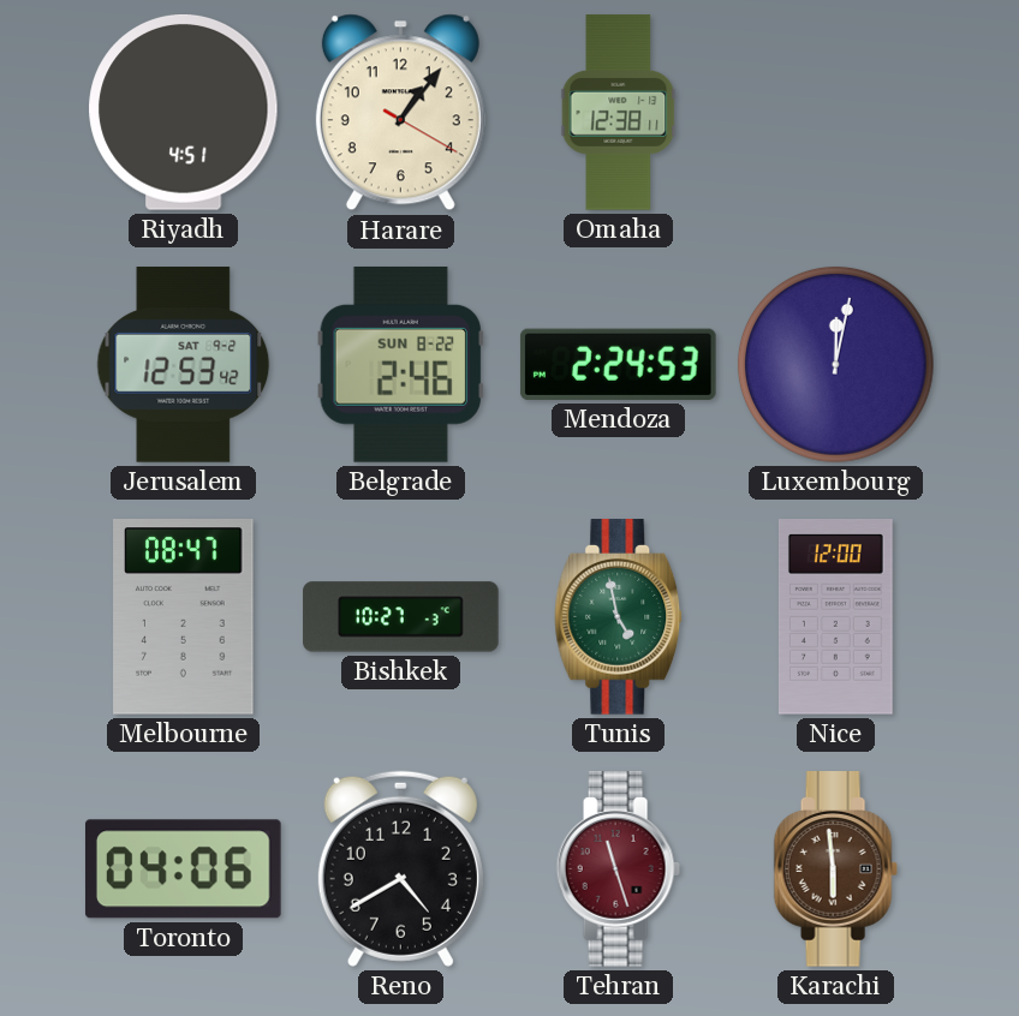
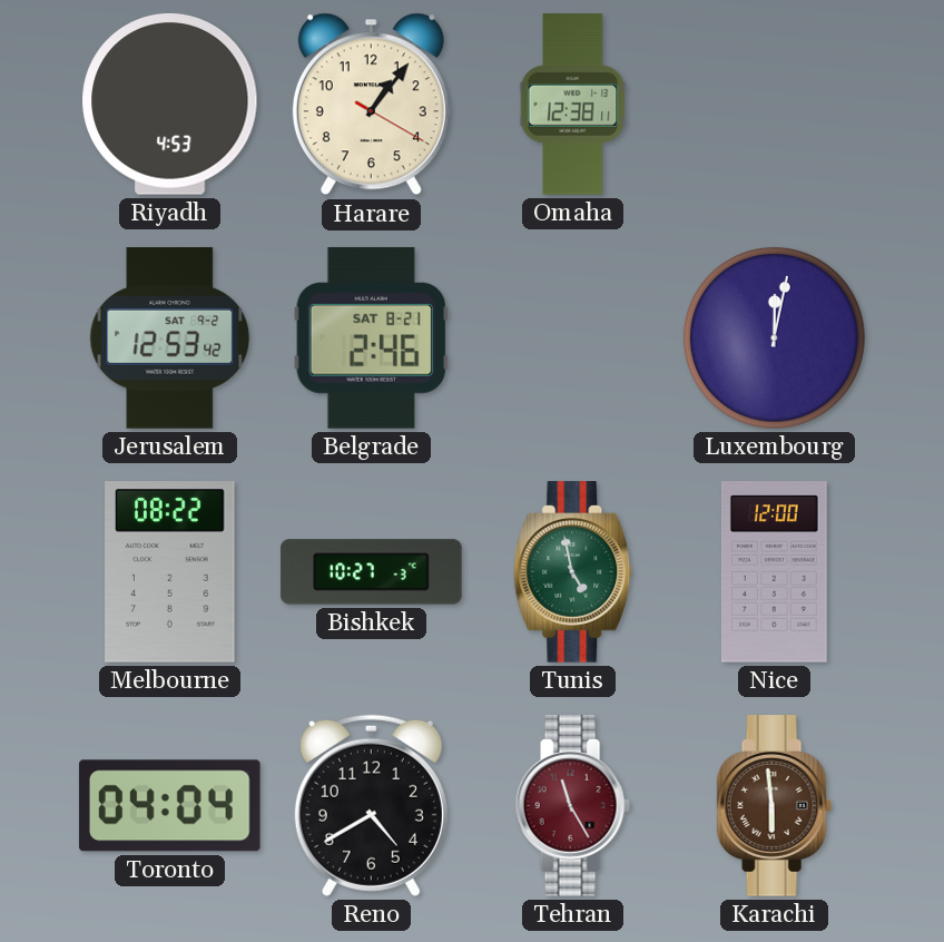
Riyadh: 4:51 -> 4:53
Belgrade date: SUN 8-22 -> SAT 8-21
Mendoza: 2:24 -> none
Melbourne: 08:47 -> 08:22
Toronto: 04:06 -> 04:04
Tehran: 11:27 -> 11:25
